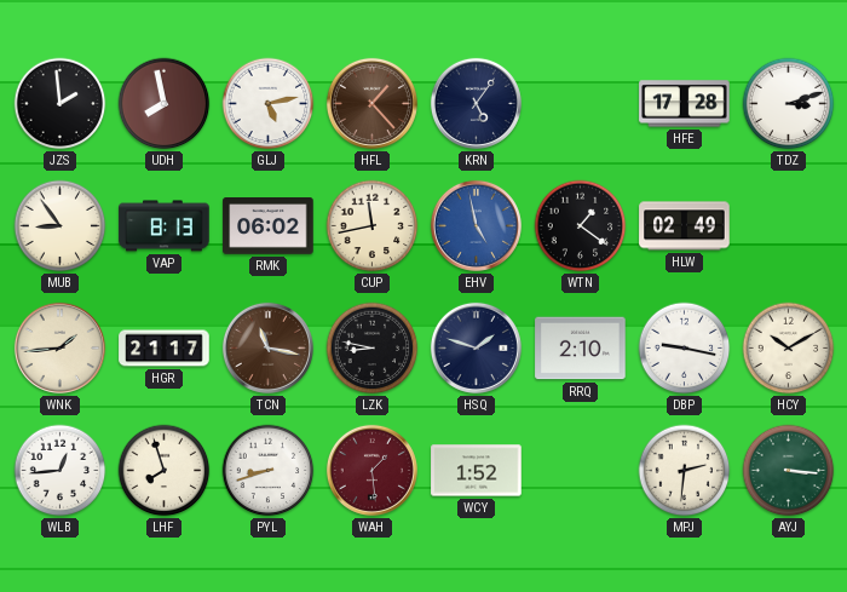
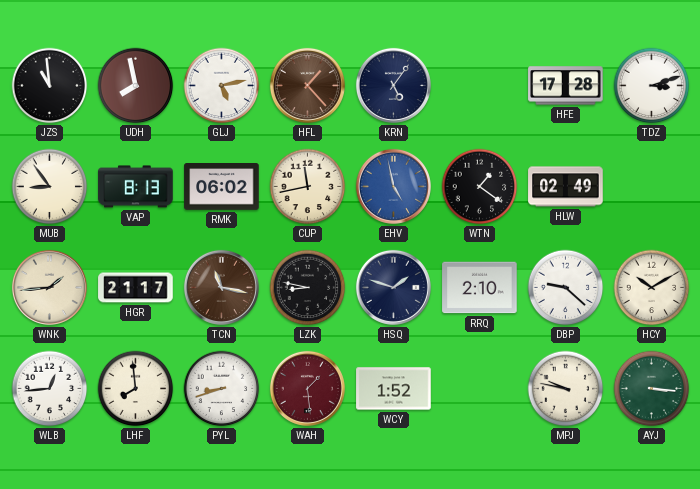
JZS: 1:59 -> 10:59
DBP: 9:17 -> 9:22
LHF: 7:57 -> 7:59
MPJ: 2:31 -> 9:47
